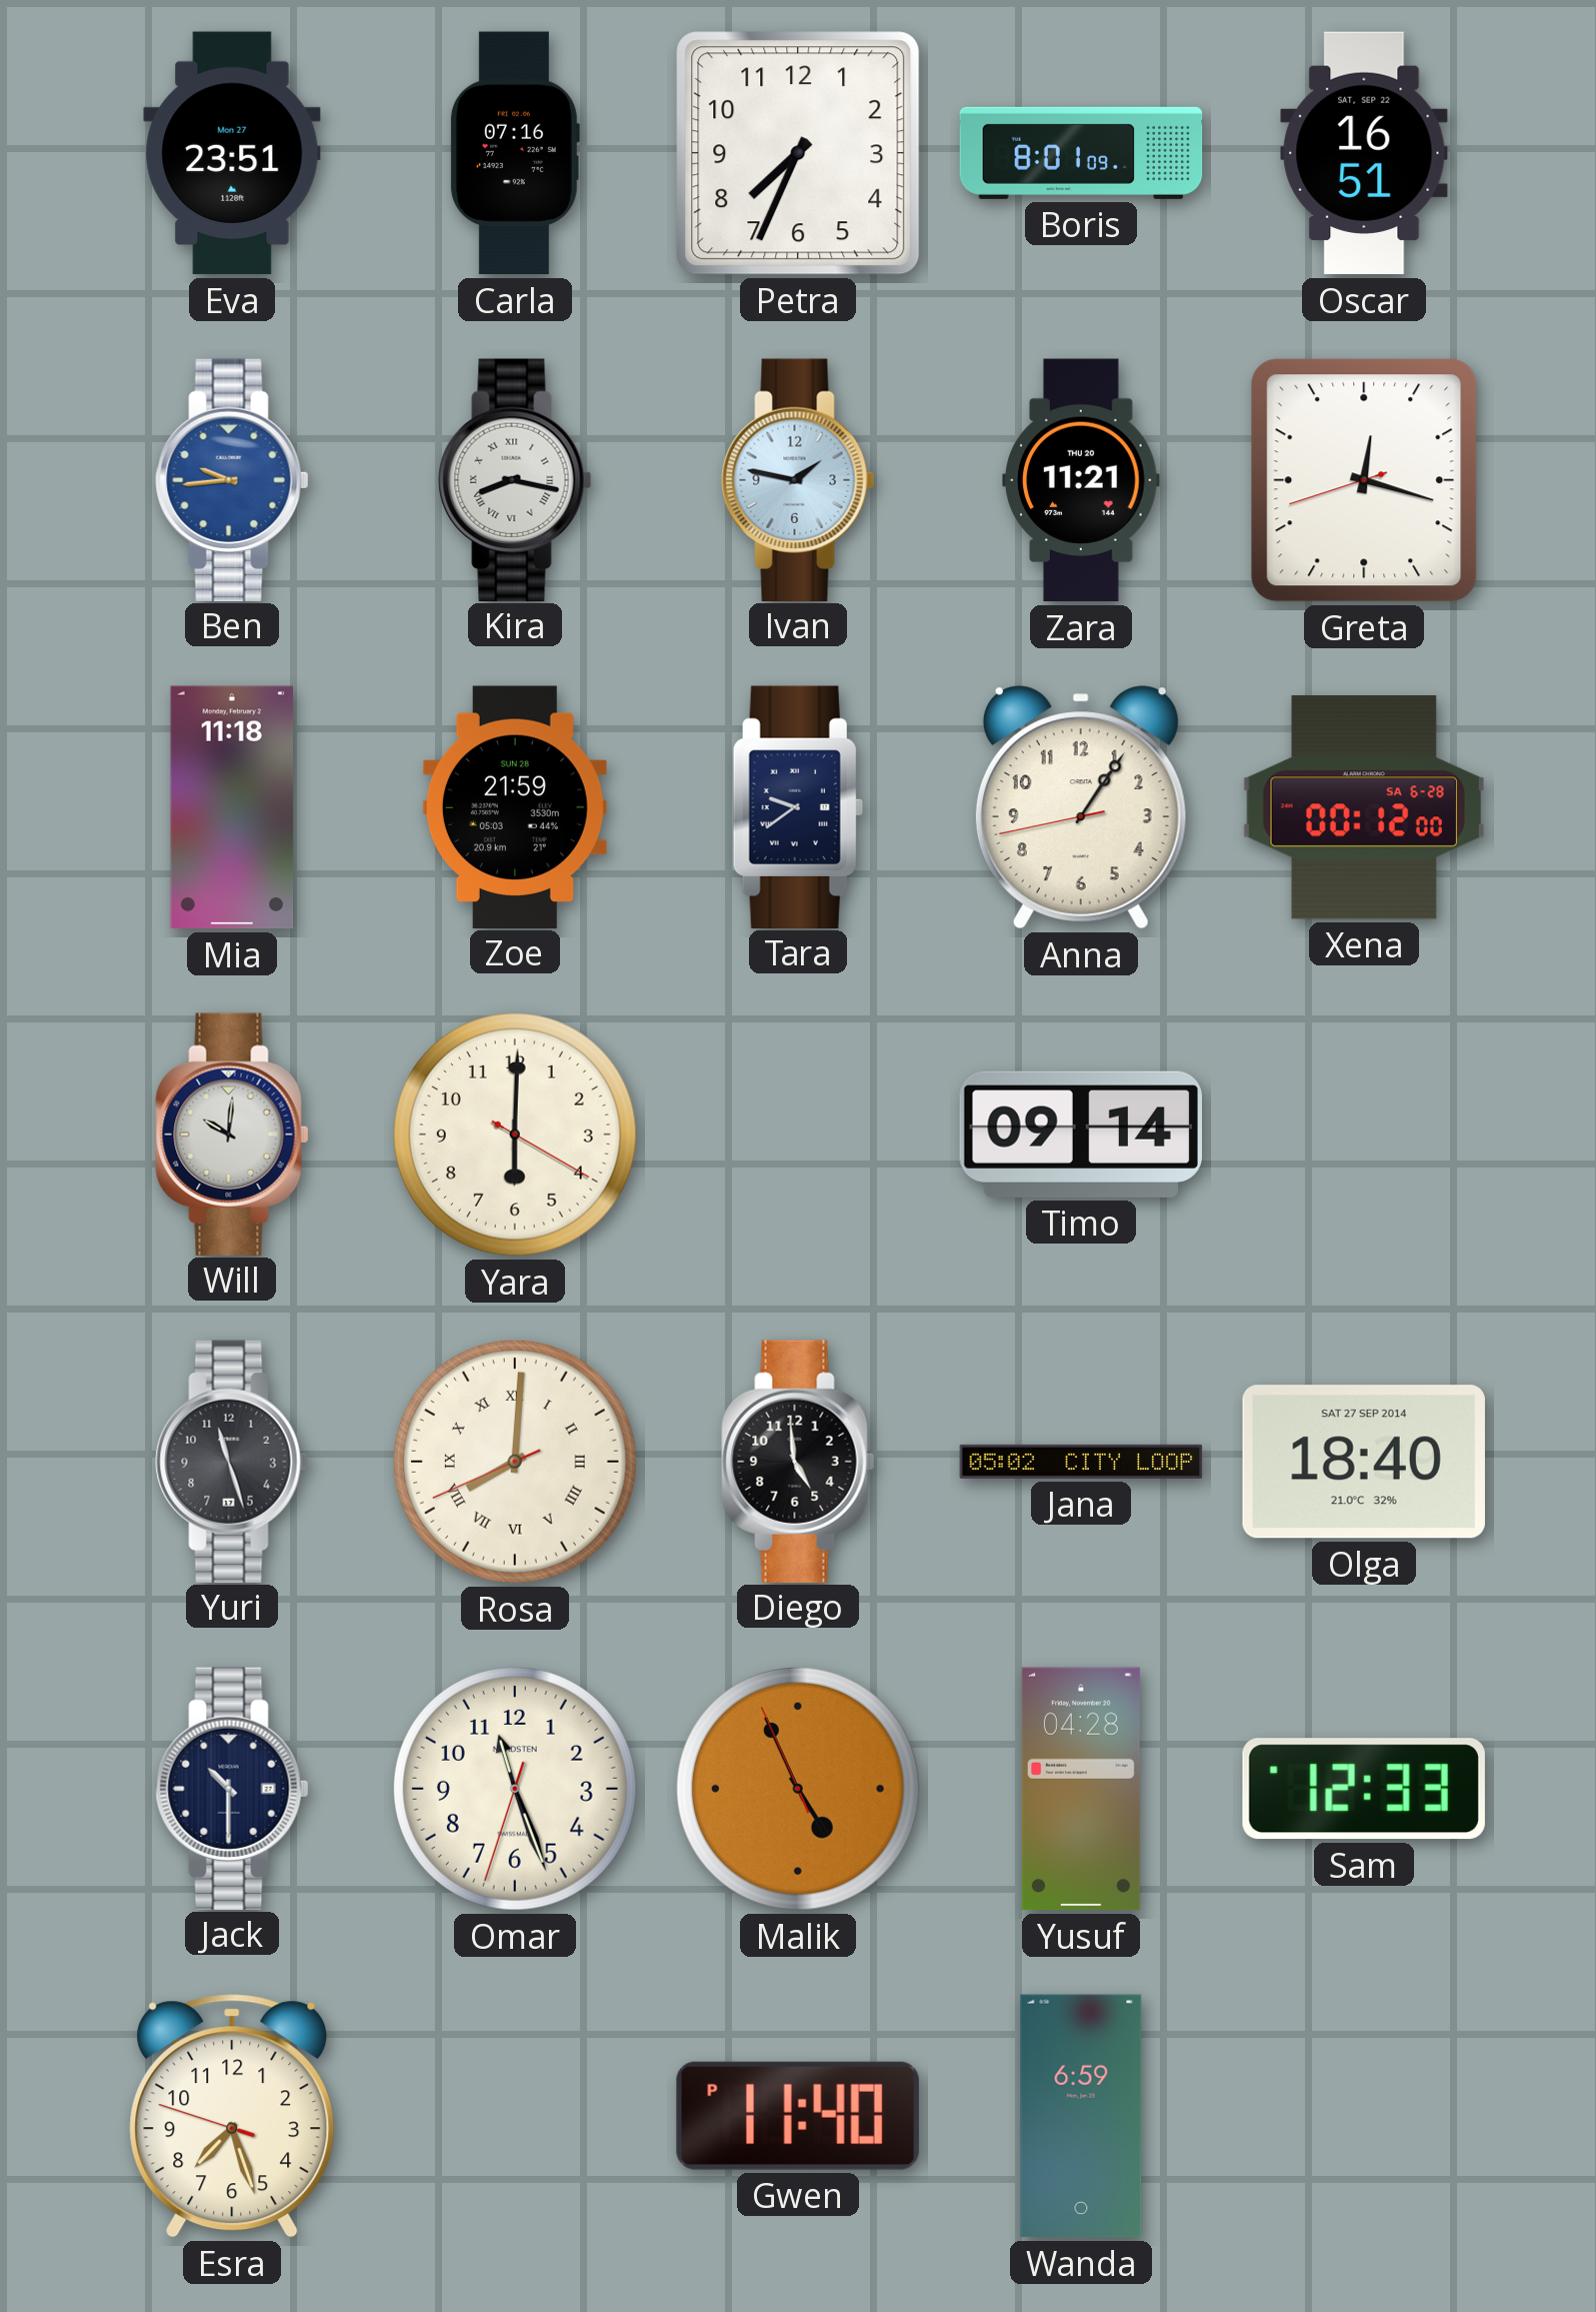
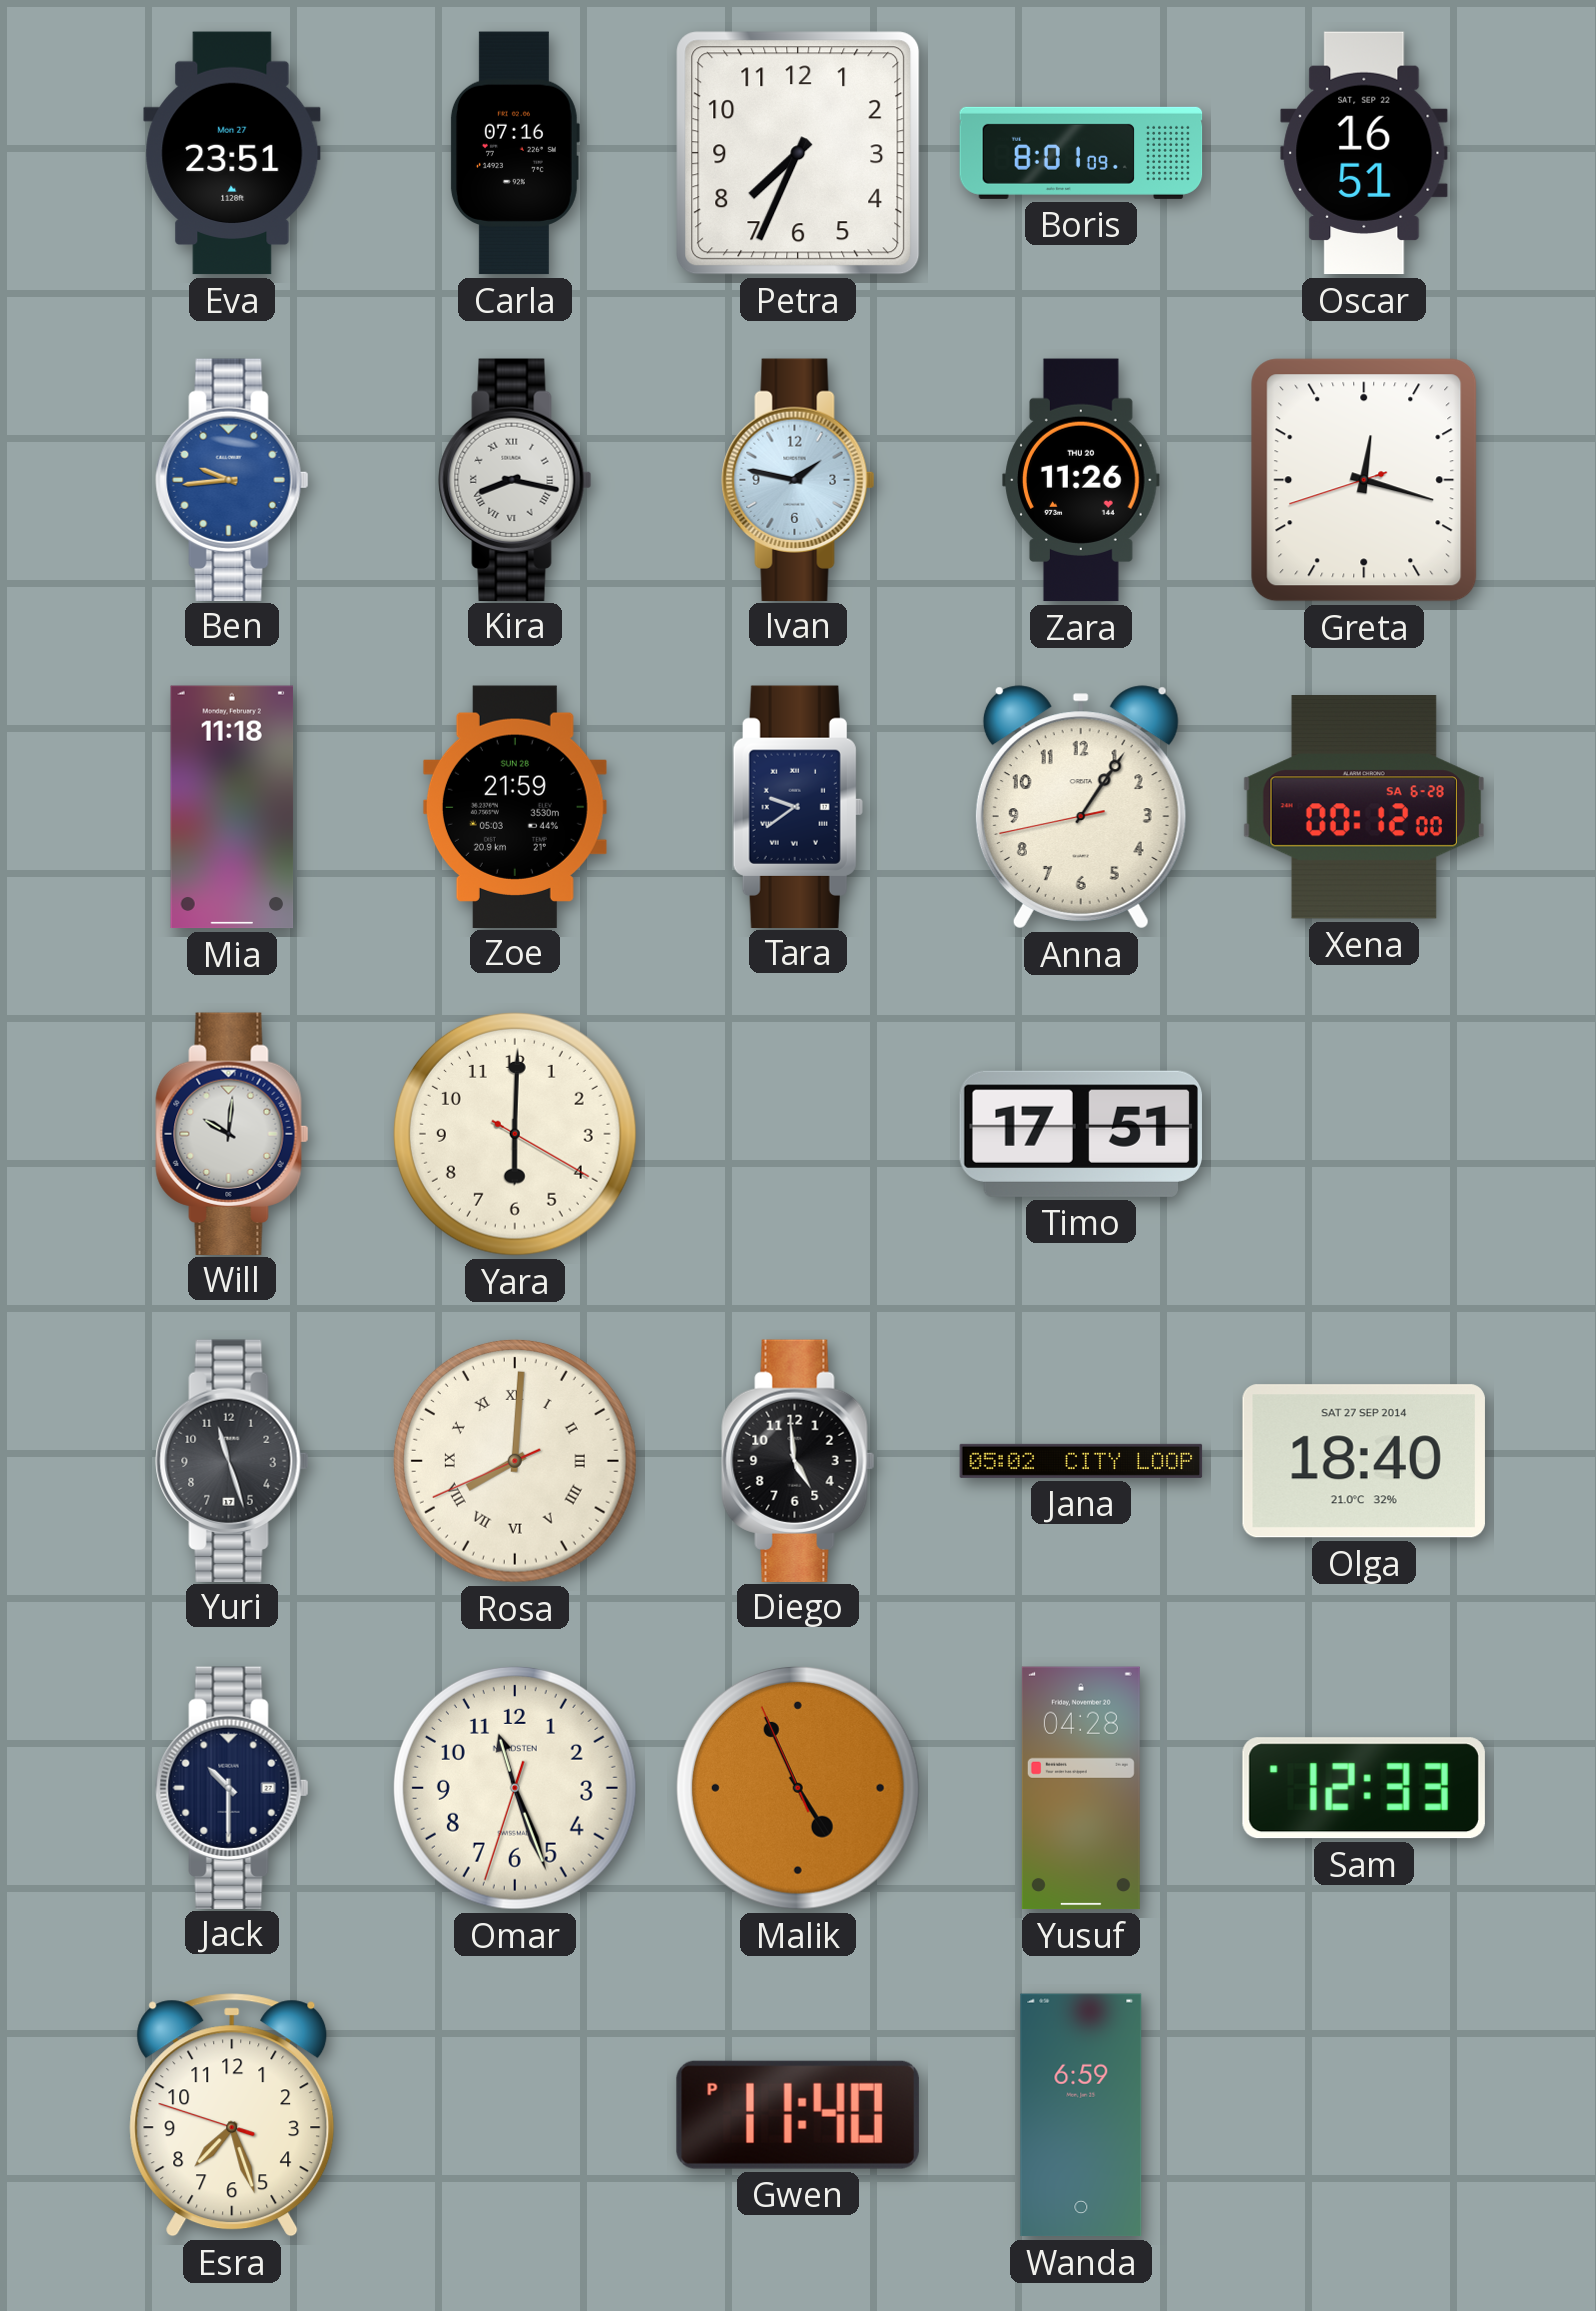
Zara: 11:21 -> 11:26
Timo: 09:14 -> 17:51
